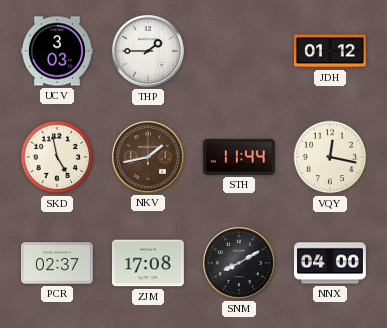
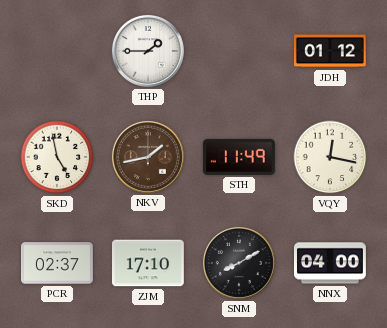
UCV: 3:03 -> none
STH: 11:44 -> 11:49
ZJM: 17:08 -> 17:10
